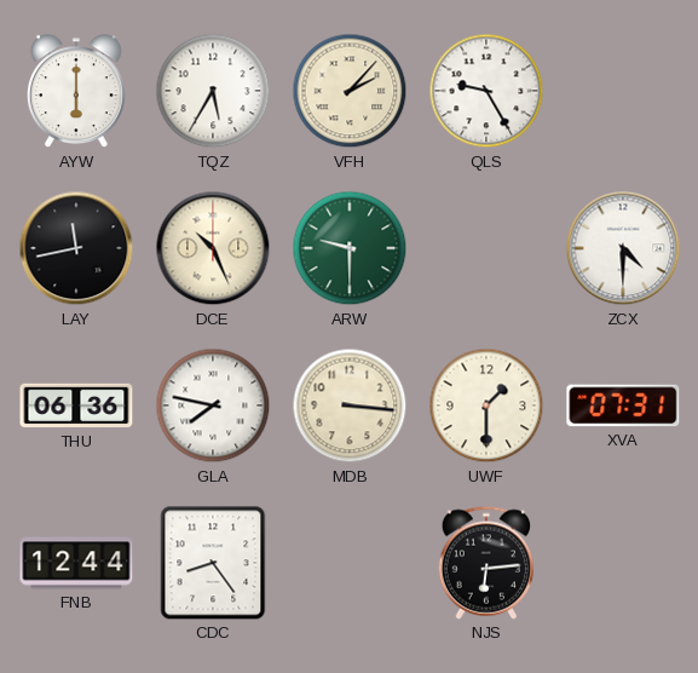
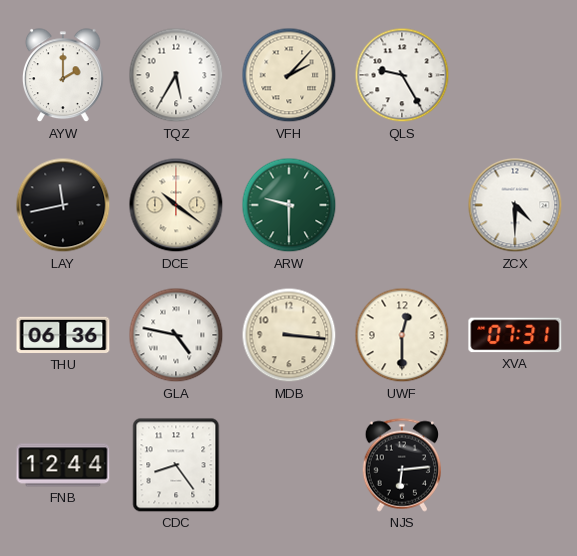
AYW: 6:00 -> 2:00
DCE: 10:26 -> 10:21
GLA: 7:47 -> 4:47
UWF: 1:30 -> 12:30
